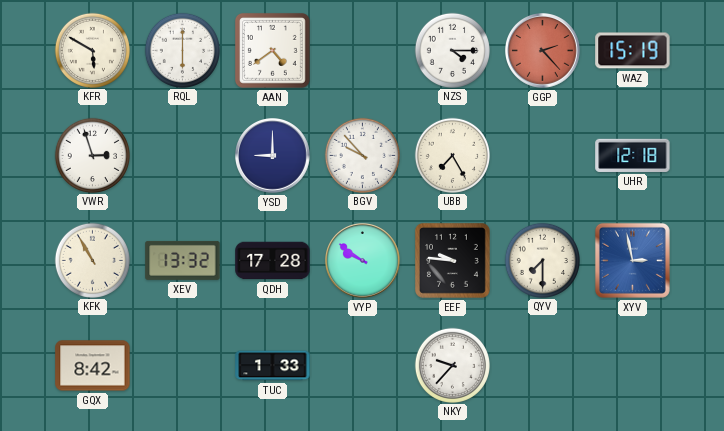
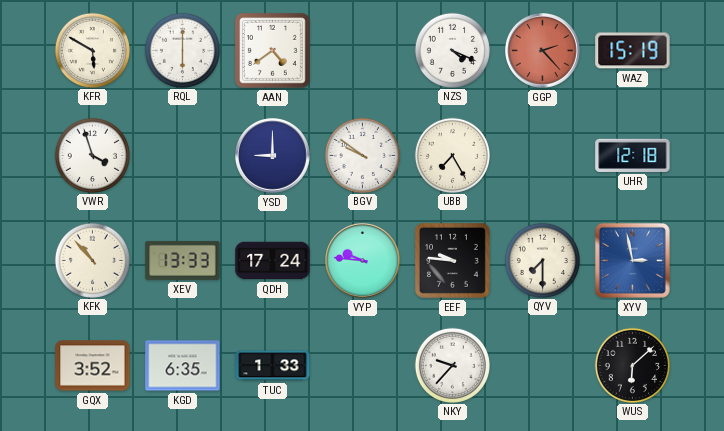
NZS: 4:15 -> 4:19
VWR: 2:57 -> 3:57
BGV: 9:53 -> 9:51
KFK: 10:55 -> 10:53
XEV: 13:32 -> 13:33
QDH: 17:28 -> 17:24
VYP: 9:51 -> 9:46
GQX: 8:42 -> 3:52
KGD: none -> 6:35
WUS: none -> 6:08
